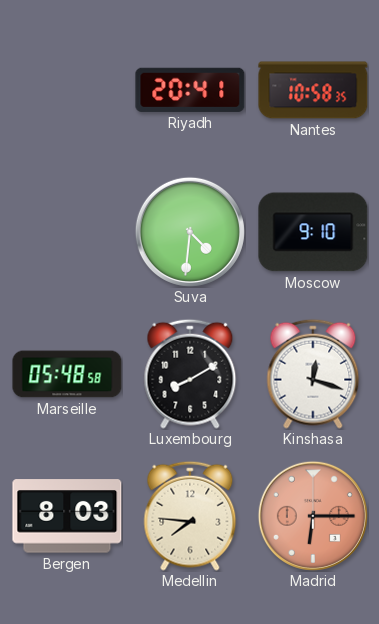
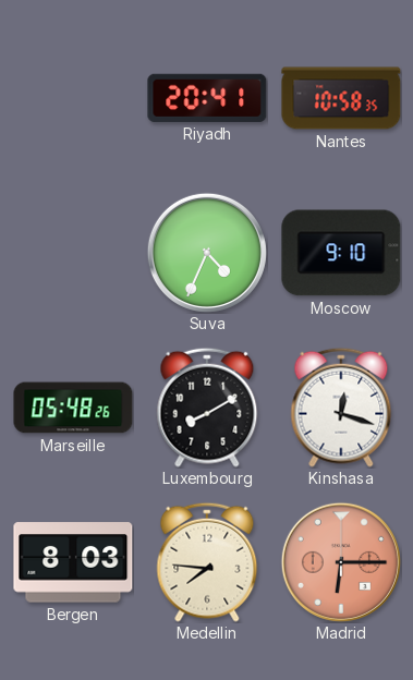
Suva: 4:31 -> 4:34
Marseille: 05:48:58 -> 05:48:26
